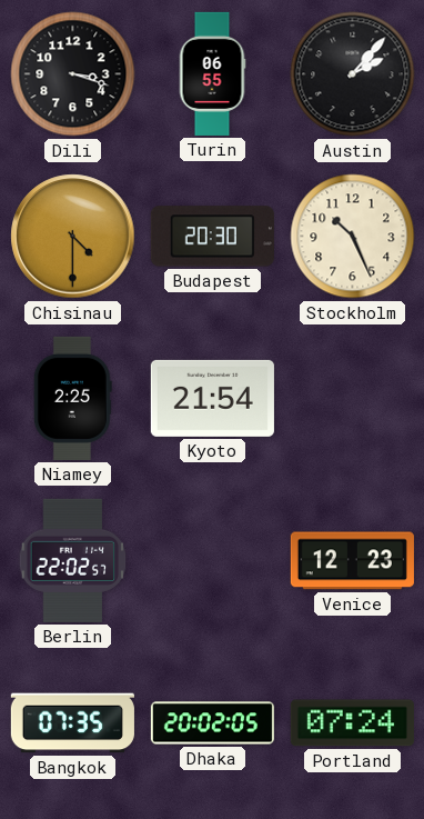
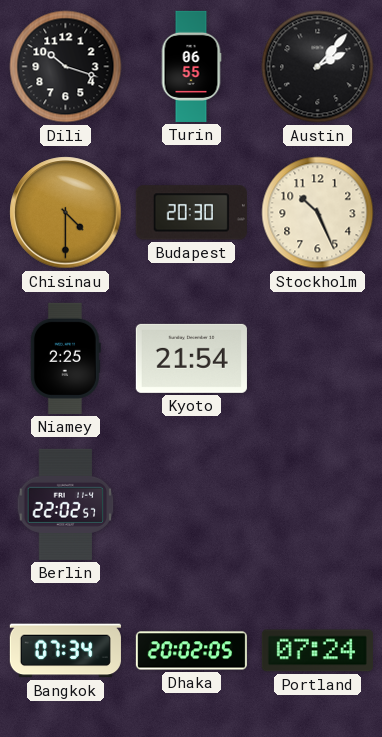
Dili: 3:18 -> 10:18
Venice: 12:23 -> none
Bangkok: 07:35 -> 07:34
